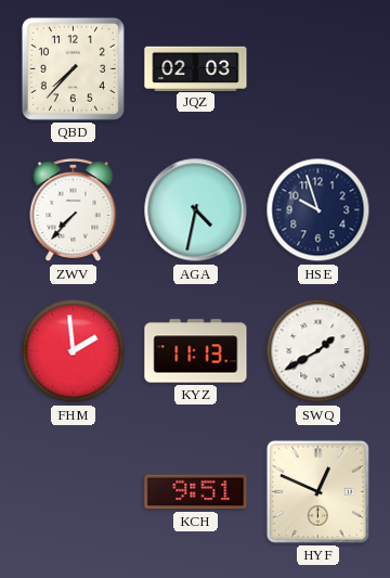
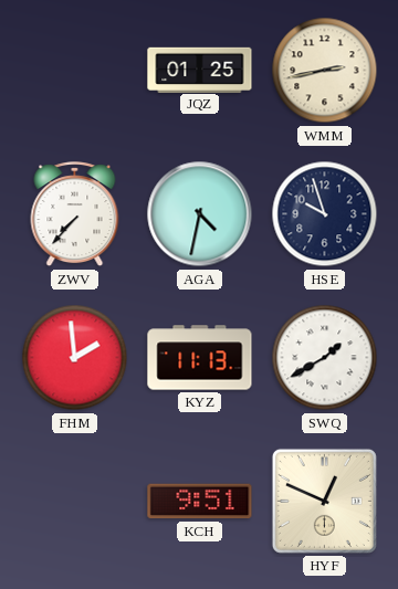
QBD: 7:37 -> none
JQZ: 02:03 -> 01:25
WMM: none -> 2:43
